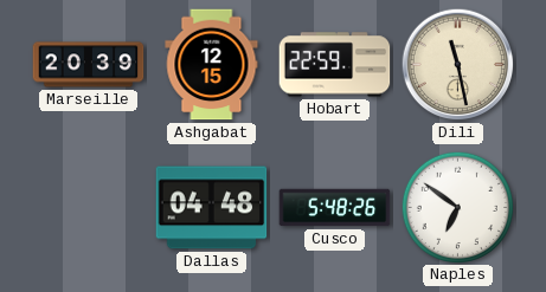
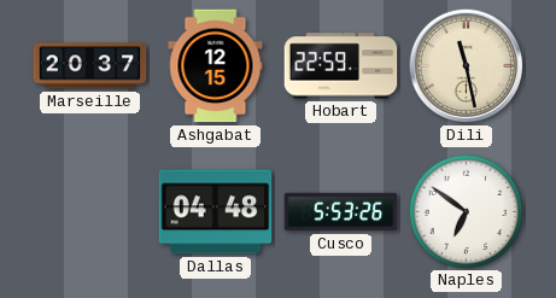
Marseille: 20:39 -> 20:37
Cusco: 5:48 -> 5:53
